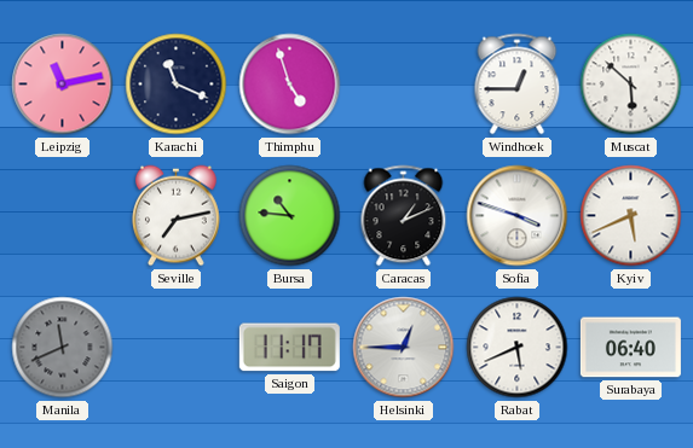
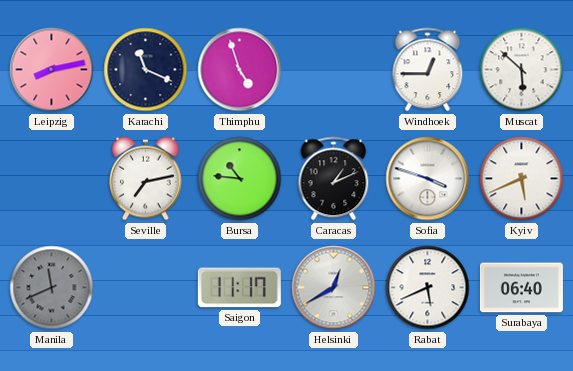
Leipzig: 11:13 -> 8:13
Helsinki: 12:45 -> 12:40
